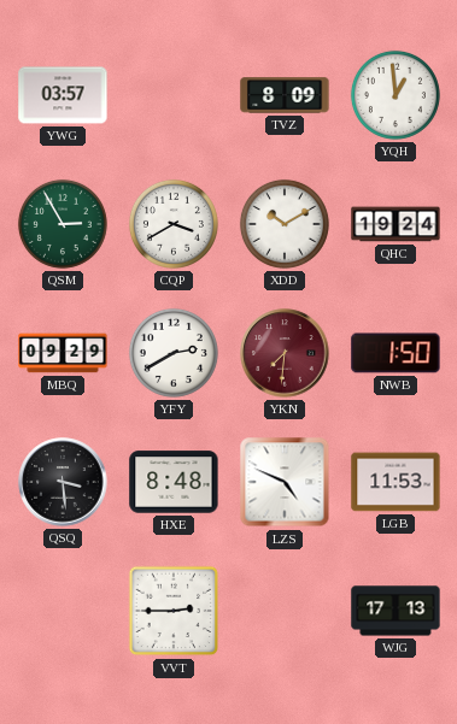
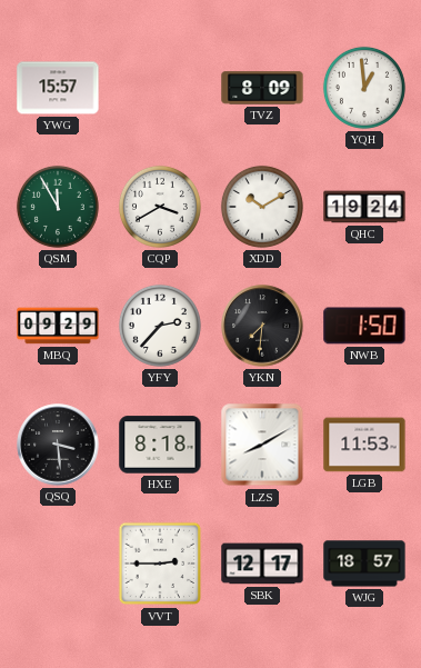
YWG: 03:57 -> 15:57
QSM: 2:55 -> 11:55
YFY: 2:40 -> 2:37
YKN dial: burgundy -> black
HXE: 8:48 -> 8:18
LZS: 4:49 -> 8:10
SBK: none -> 12:17
WJG: 17:13 -> 18:57
